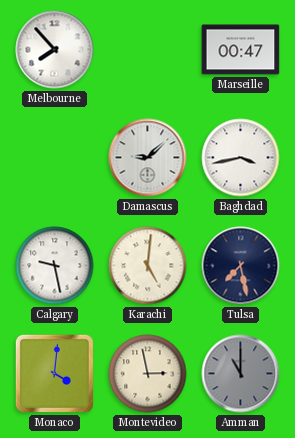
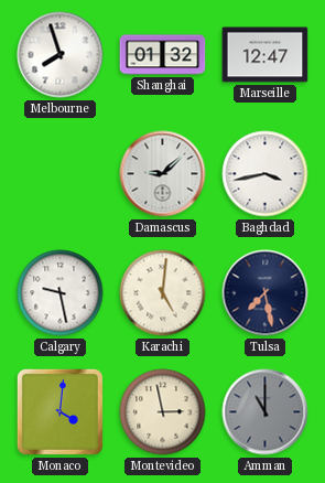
Melbourne: 7:53 -> 7:57
Shanghai: none -> 01:32
Marseille: 00:47 -> 12:47
